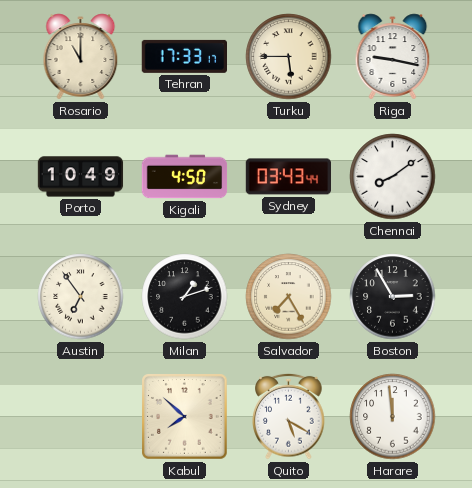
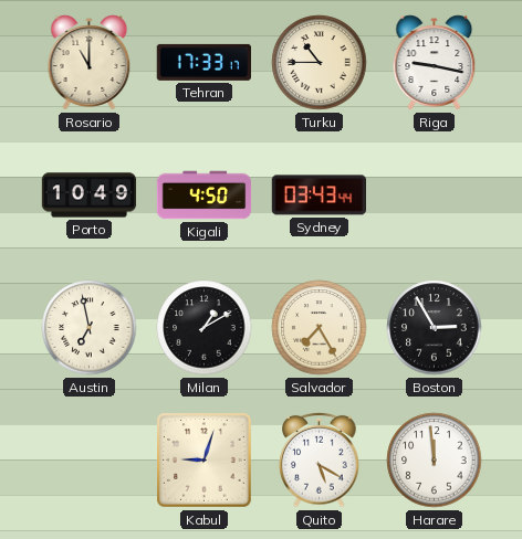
Turku: 5:45 -> 10:45
Chennai: 8:09 -> none
Austin: 6:54 -> 6:58
Milan: 1:12 -> 1:10
Kabul: 7:52 -> 9:03
